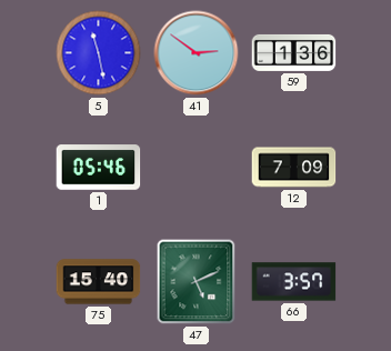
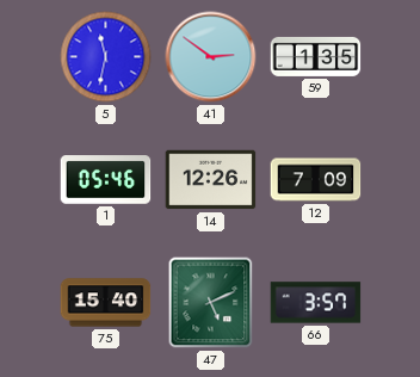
5: 11:28 -> 11:32
59: 1:36 -> 1:35
14: none -> 12:26
